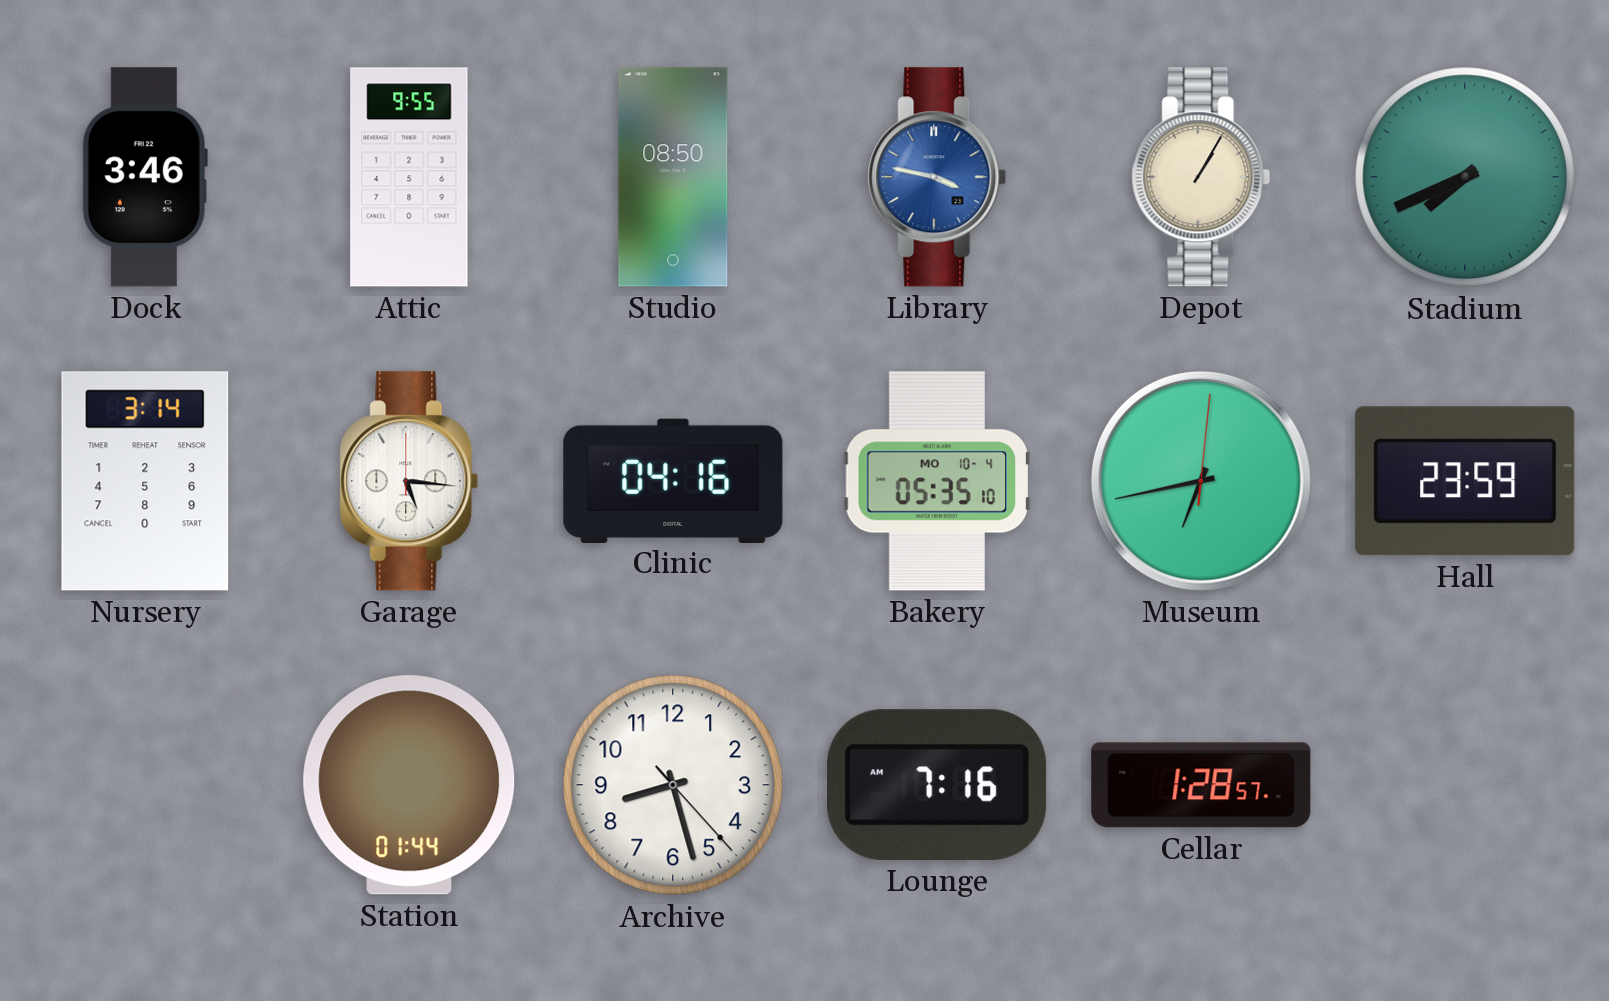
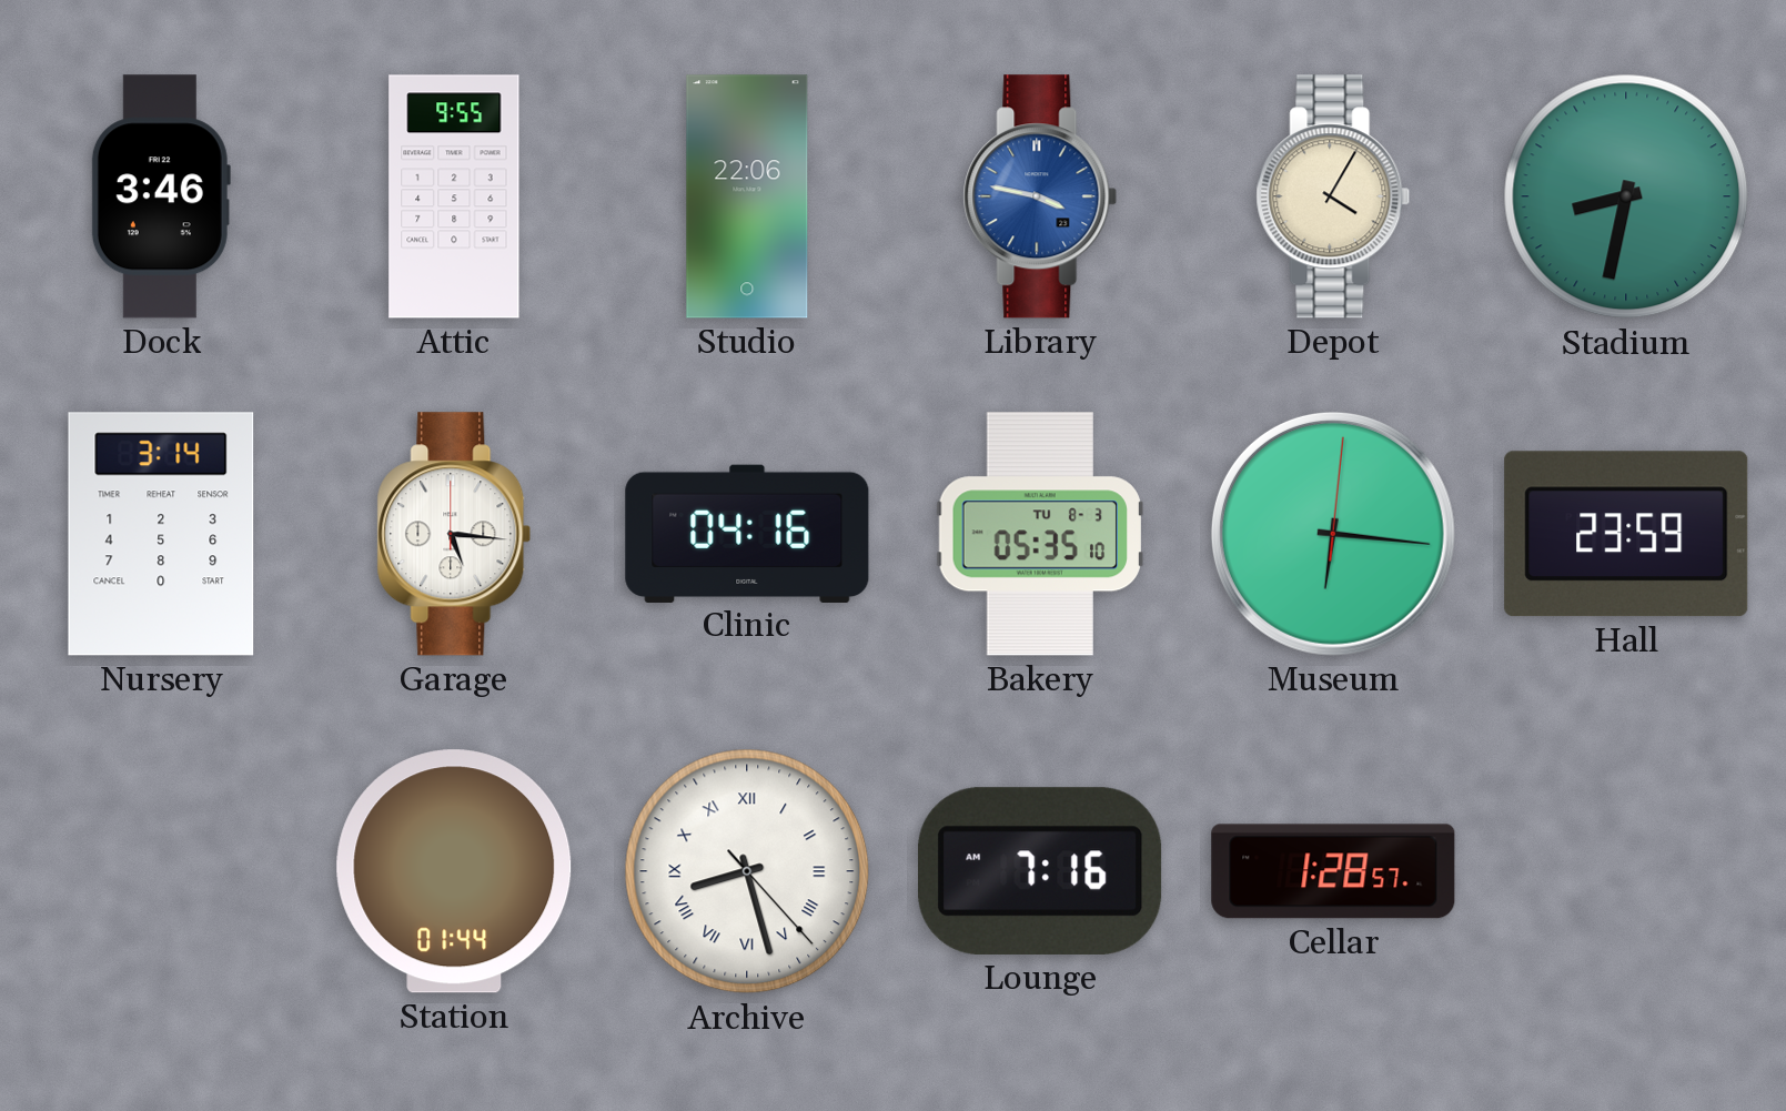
Studio: 08:50 -> 22:06
Depot: 1:05 -> 4:05
Stadium: 7:41 -> 8:32
Bakery date: MO 10-4 -> TU 8-3
Museum: 6:43 -> 6:16
Archive numerals: Arabic -> Roman
